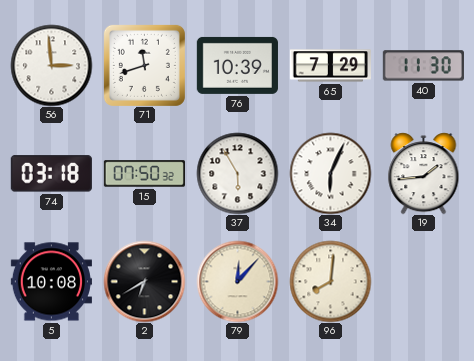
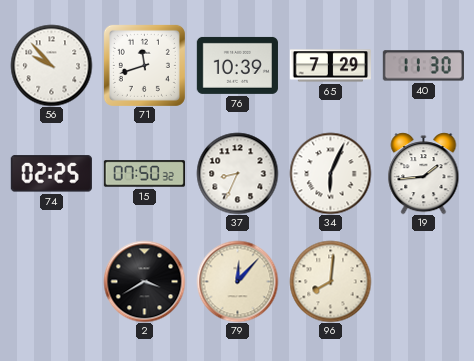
56: 2:59 -> 9:53
74: 03:18 -> 02:25
37: 5:55 -> 8:34
5: 10:08 -> none
2: 6:40 -> 3:40
